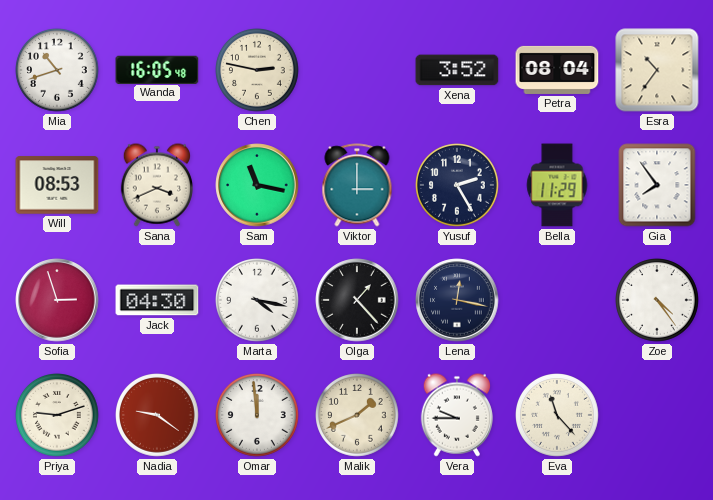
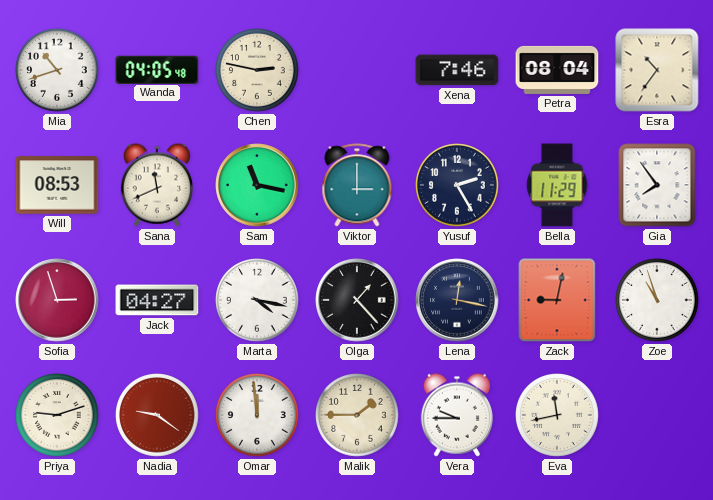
Wanda: 16:05 -> 04:05
Xena: 3:52 -> 7:46
Sana: 3:41 -> 11:41
Jack: 04:30 -> 04:27
Zack: none -> 9:02
Zoe: 4:24 -> 10:57
Malik: 1:41 -> 1:45
Eva: 11:23 -> 11:43
